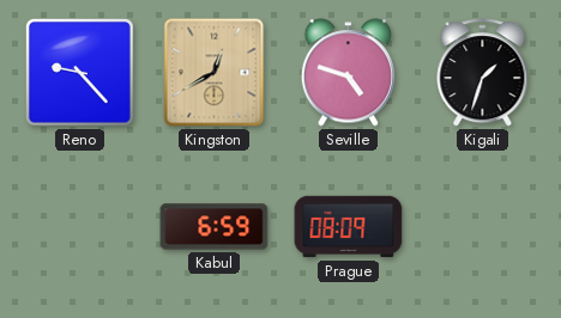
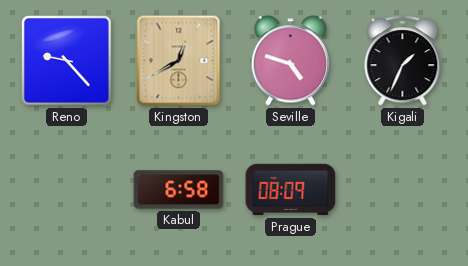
Kigali: 1:33 -> 1:34
Kabul: 6:59 -> 6:58
